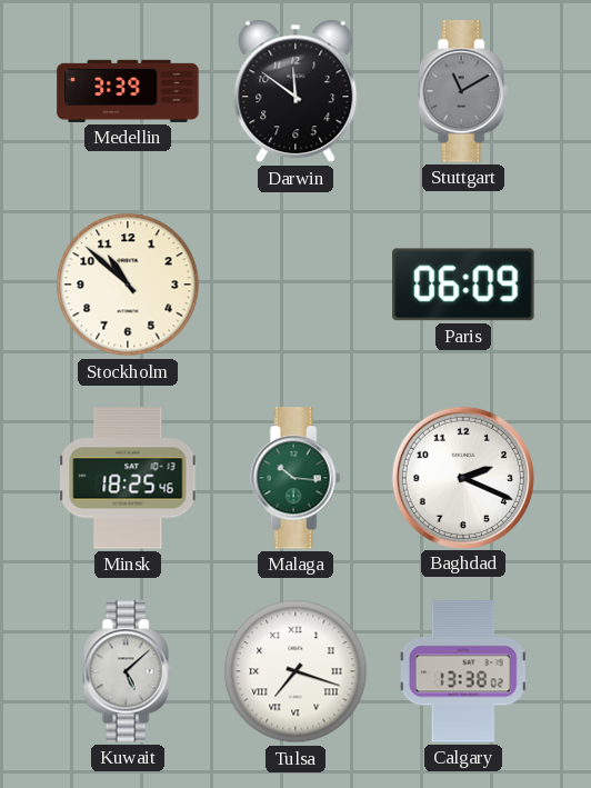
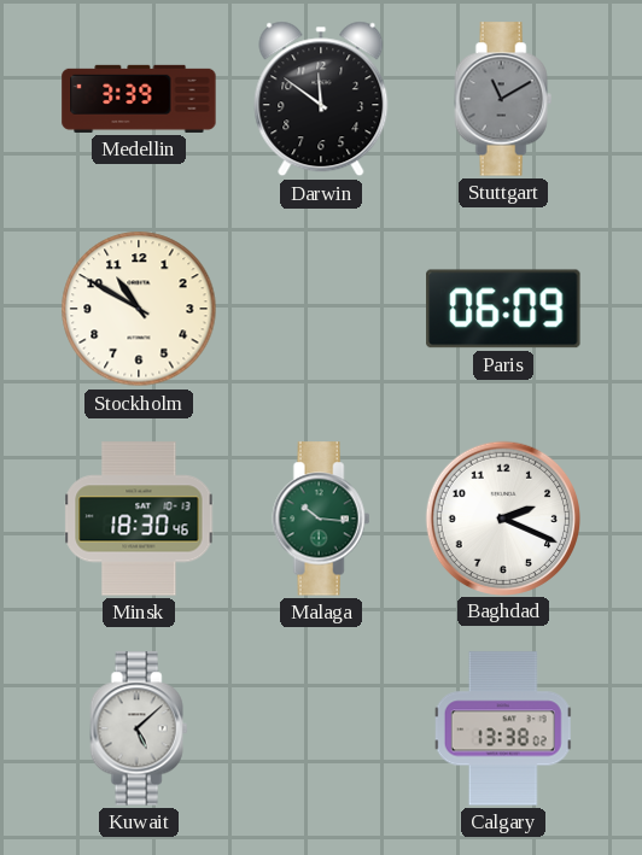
Stockholm: 10:52 -> 10:50
Minsk: 18:25 -> 18:30
Tulsa: 7:18 -> none
